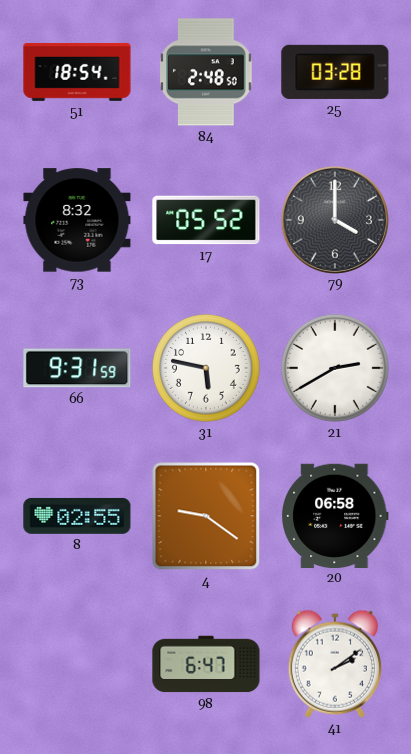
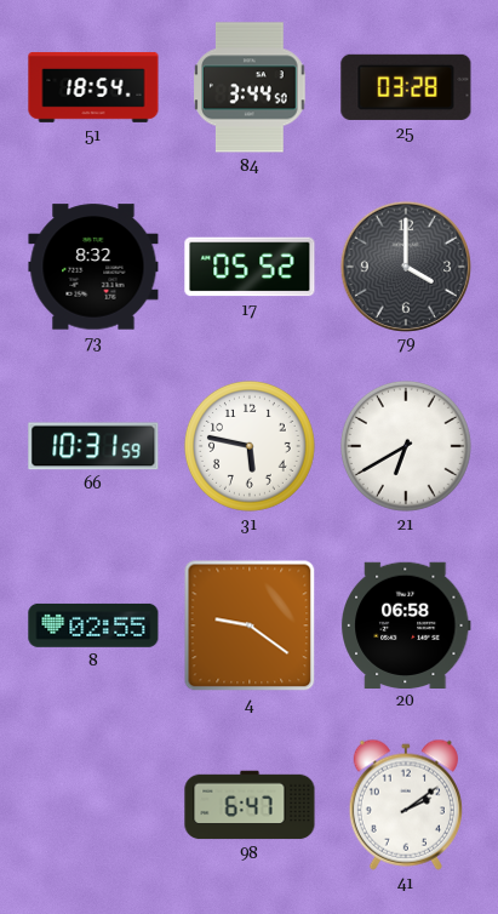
84: 2:48 -> 3:44
66: 9:31 -> 10:31
21: 2:40 -> 6:40
